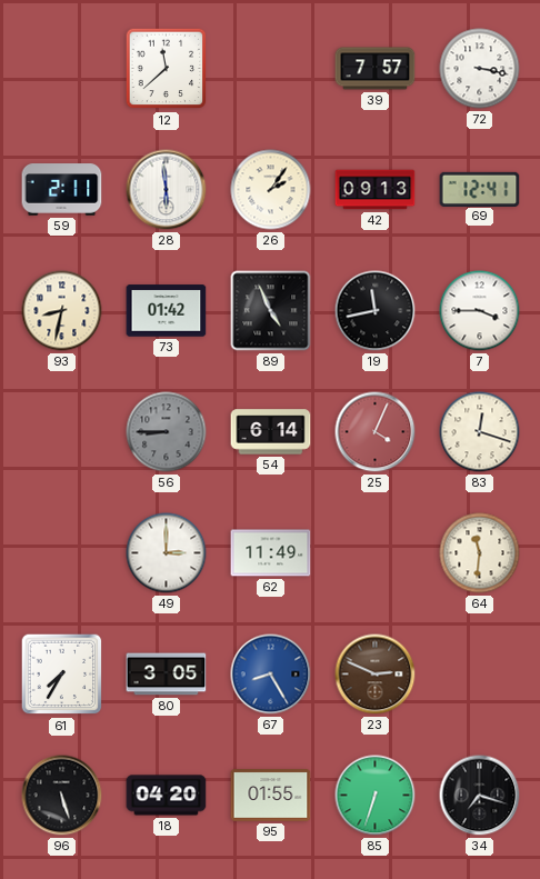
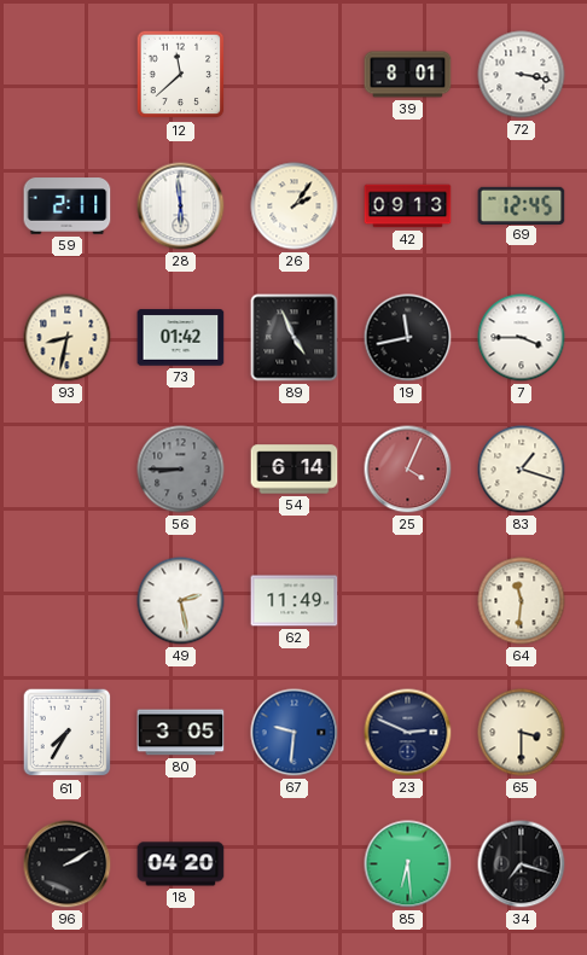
39: 7:57 -> 8:01
69: 12:41 -> 12:45
83: 12:18 -> 1:18
49: 3:00 -> 2:28
67: 8:25 -> 9:31
23 dial: brown -> navy
65: none -> 3:30
96: 5:27 -> 2:10
95: 01:55 -> none
85: 6:33 -> 6:29
